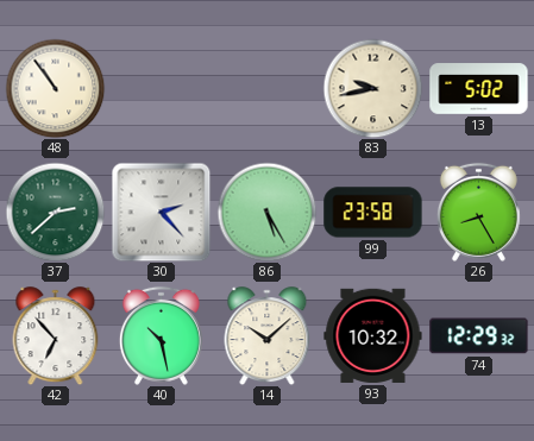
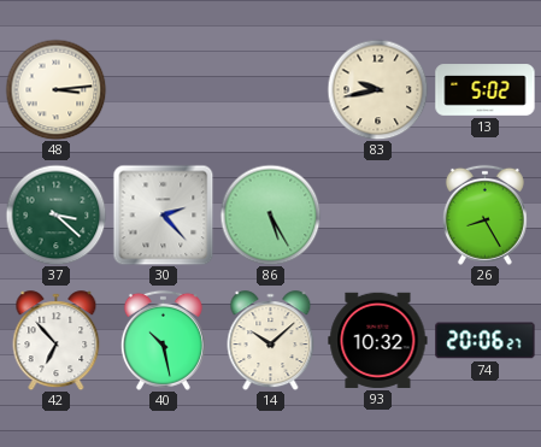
48: 10:54 -> 3:14
37: 2:38 -> 3:22
99: 23:58 -> none
74: 12:29 -> 20:06
